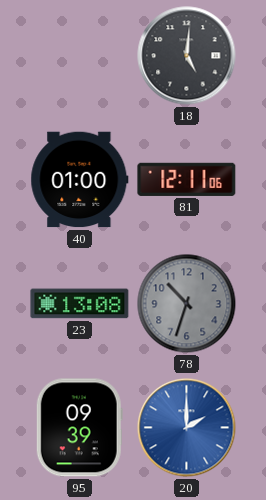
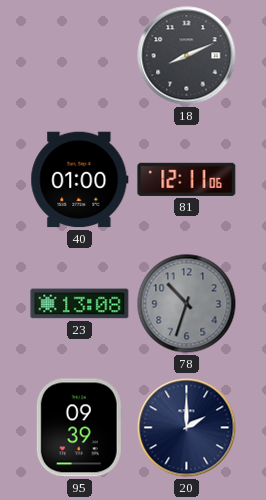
18: 5:01 -> 8:11
20 dial: blue -> navy
